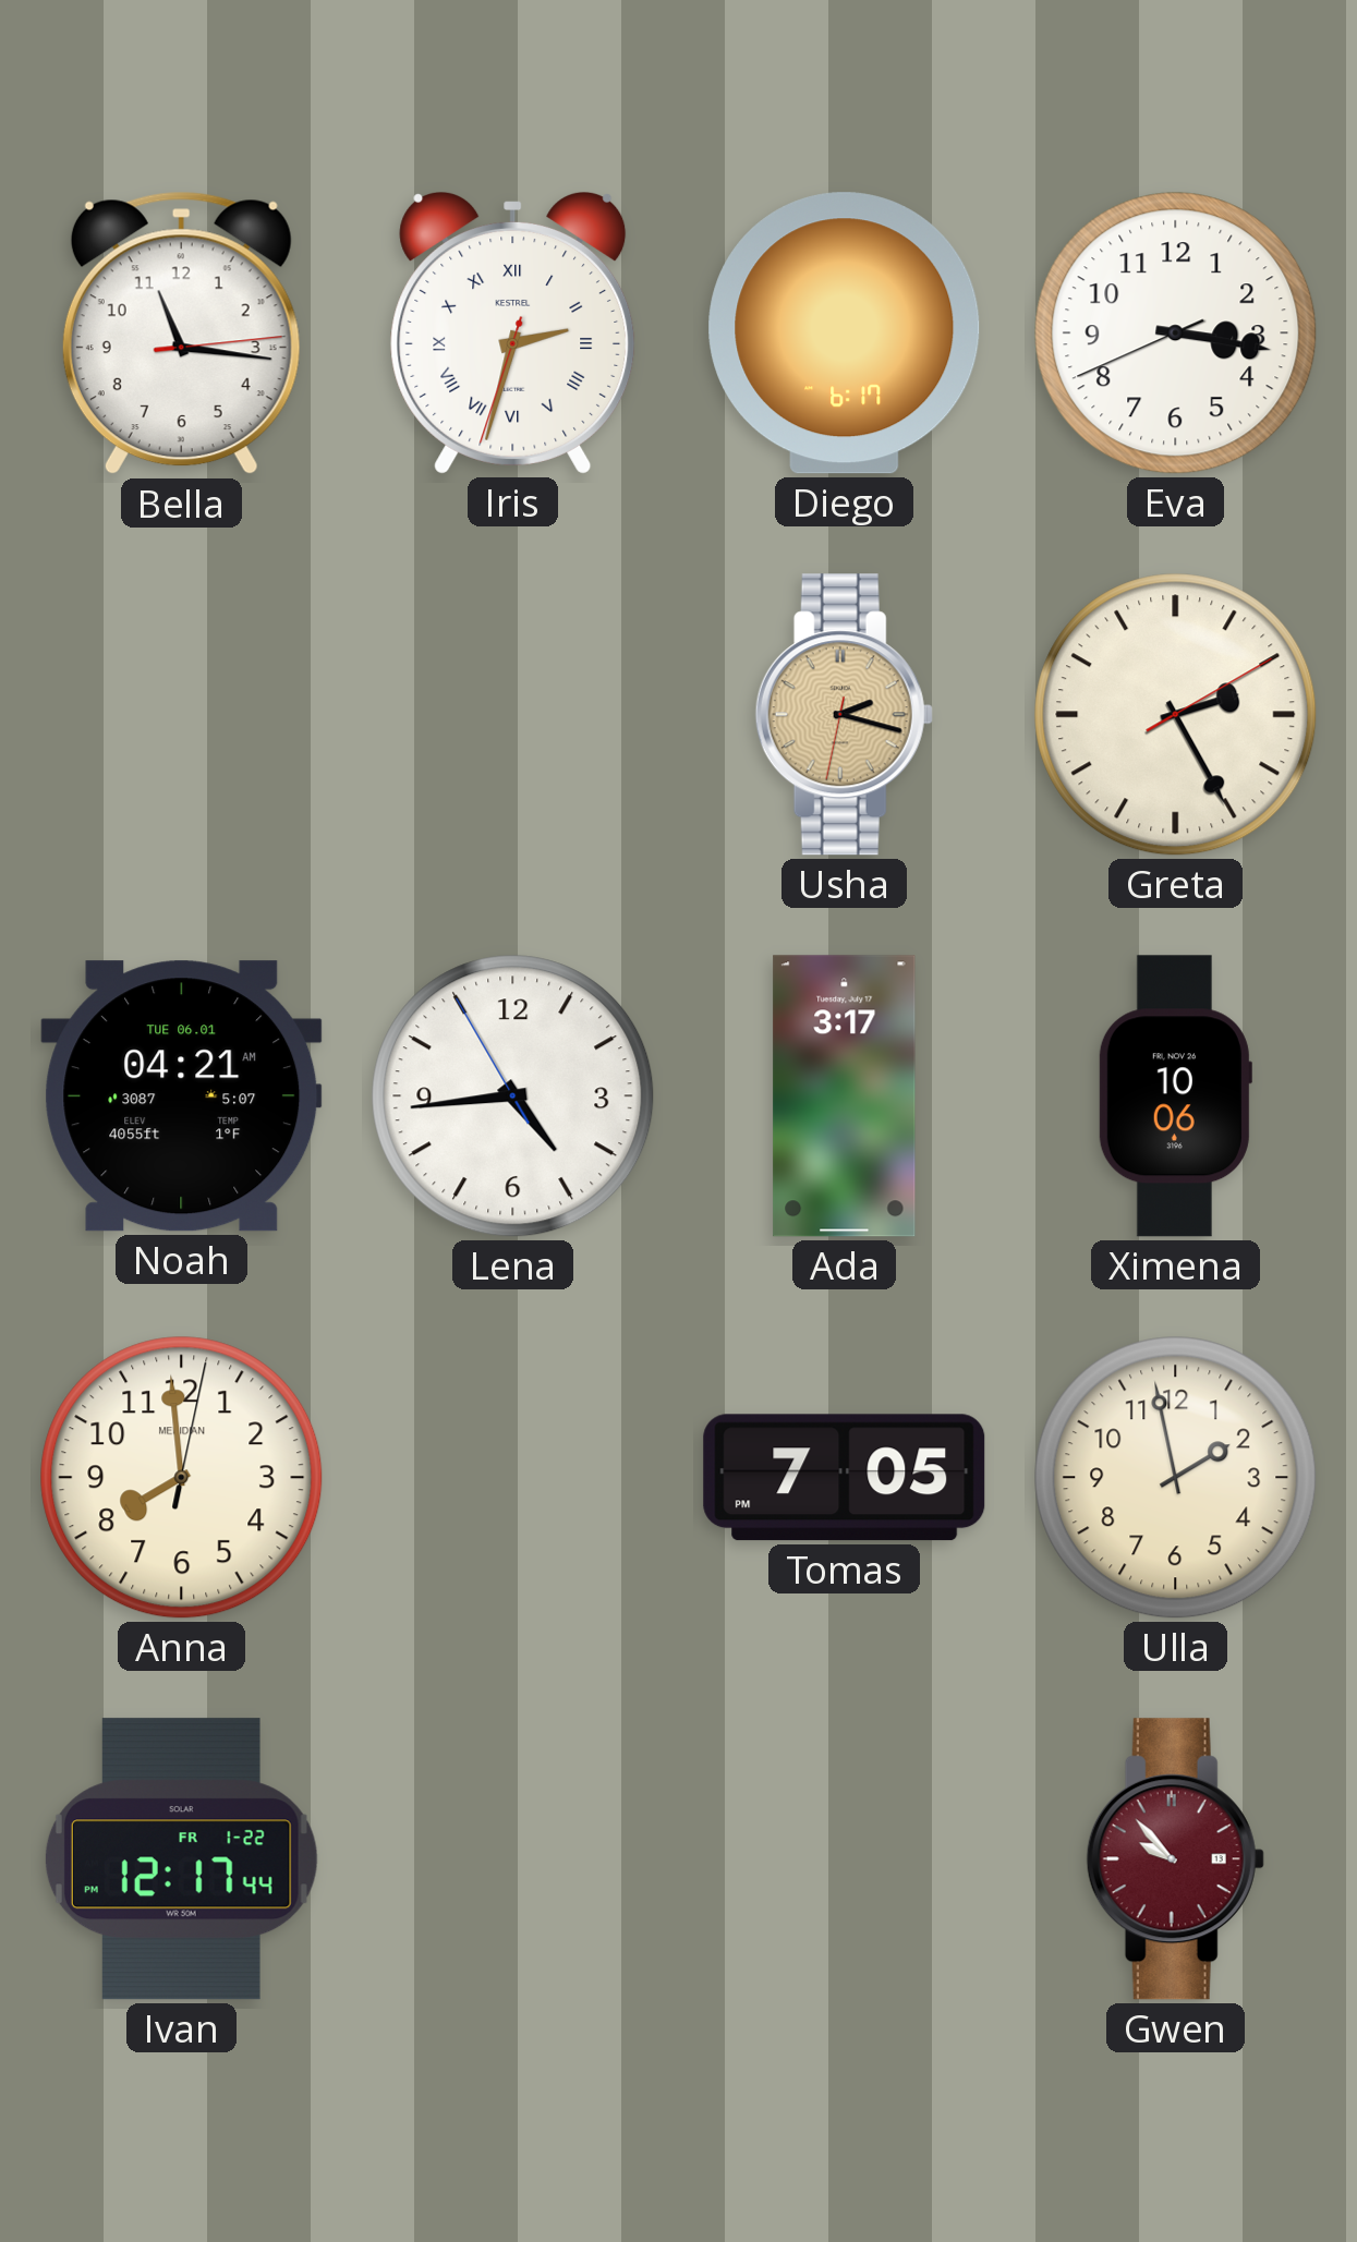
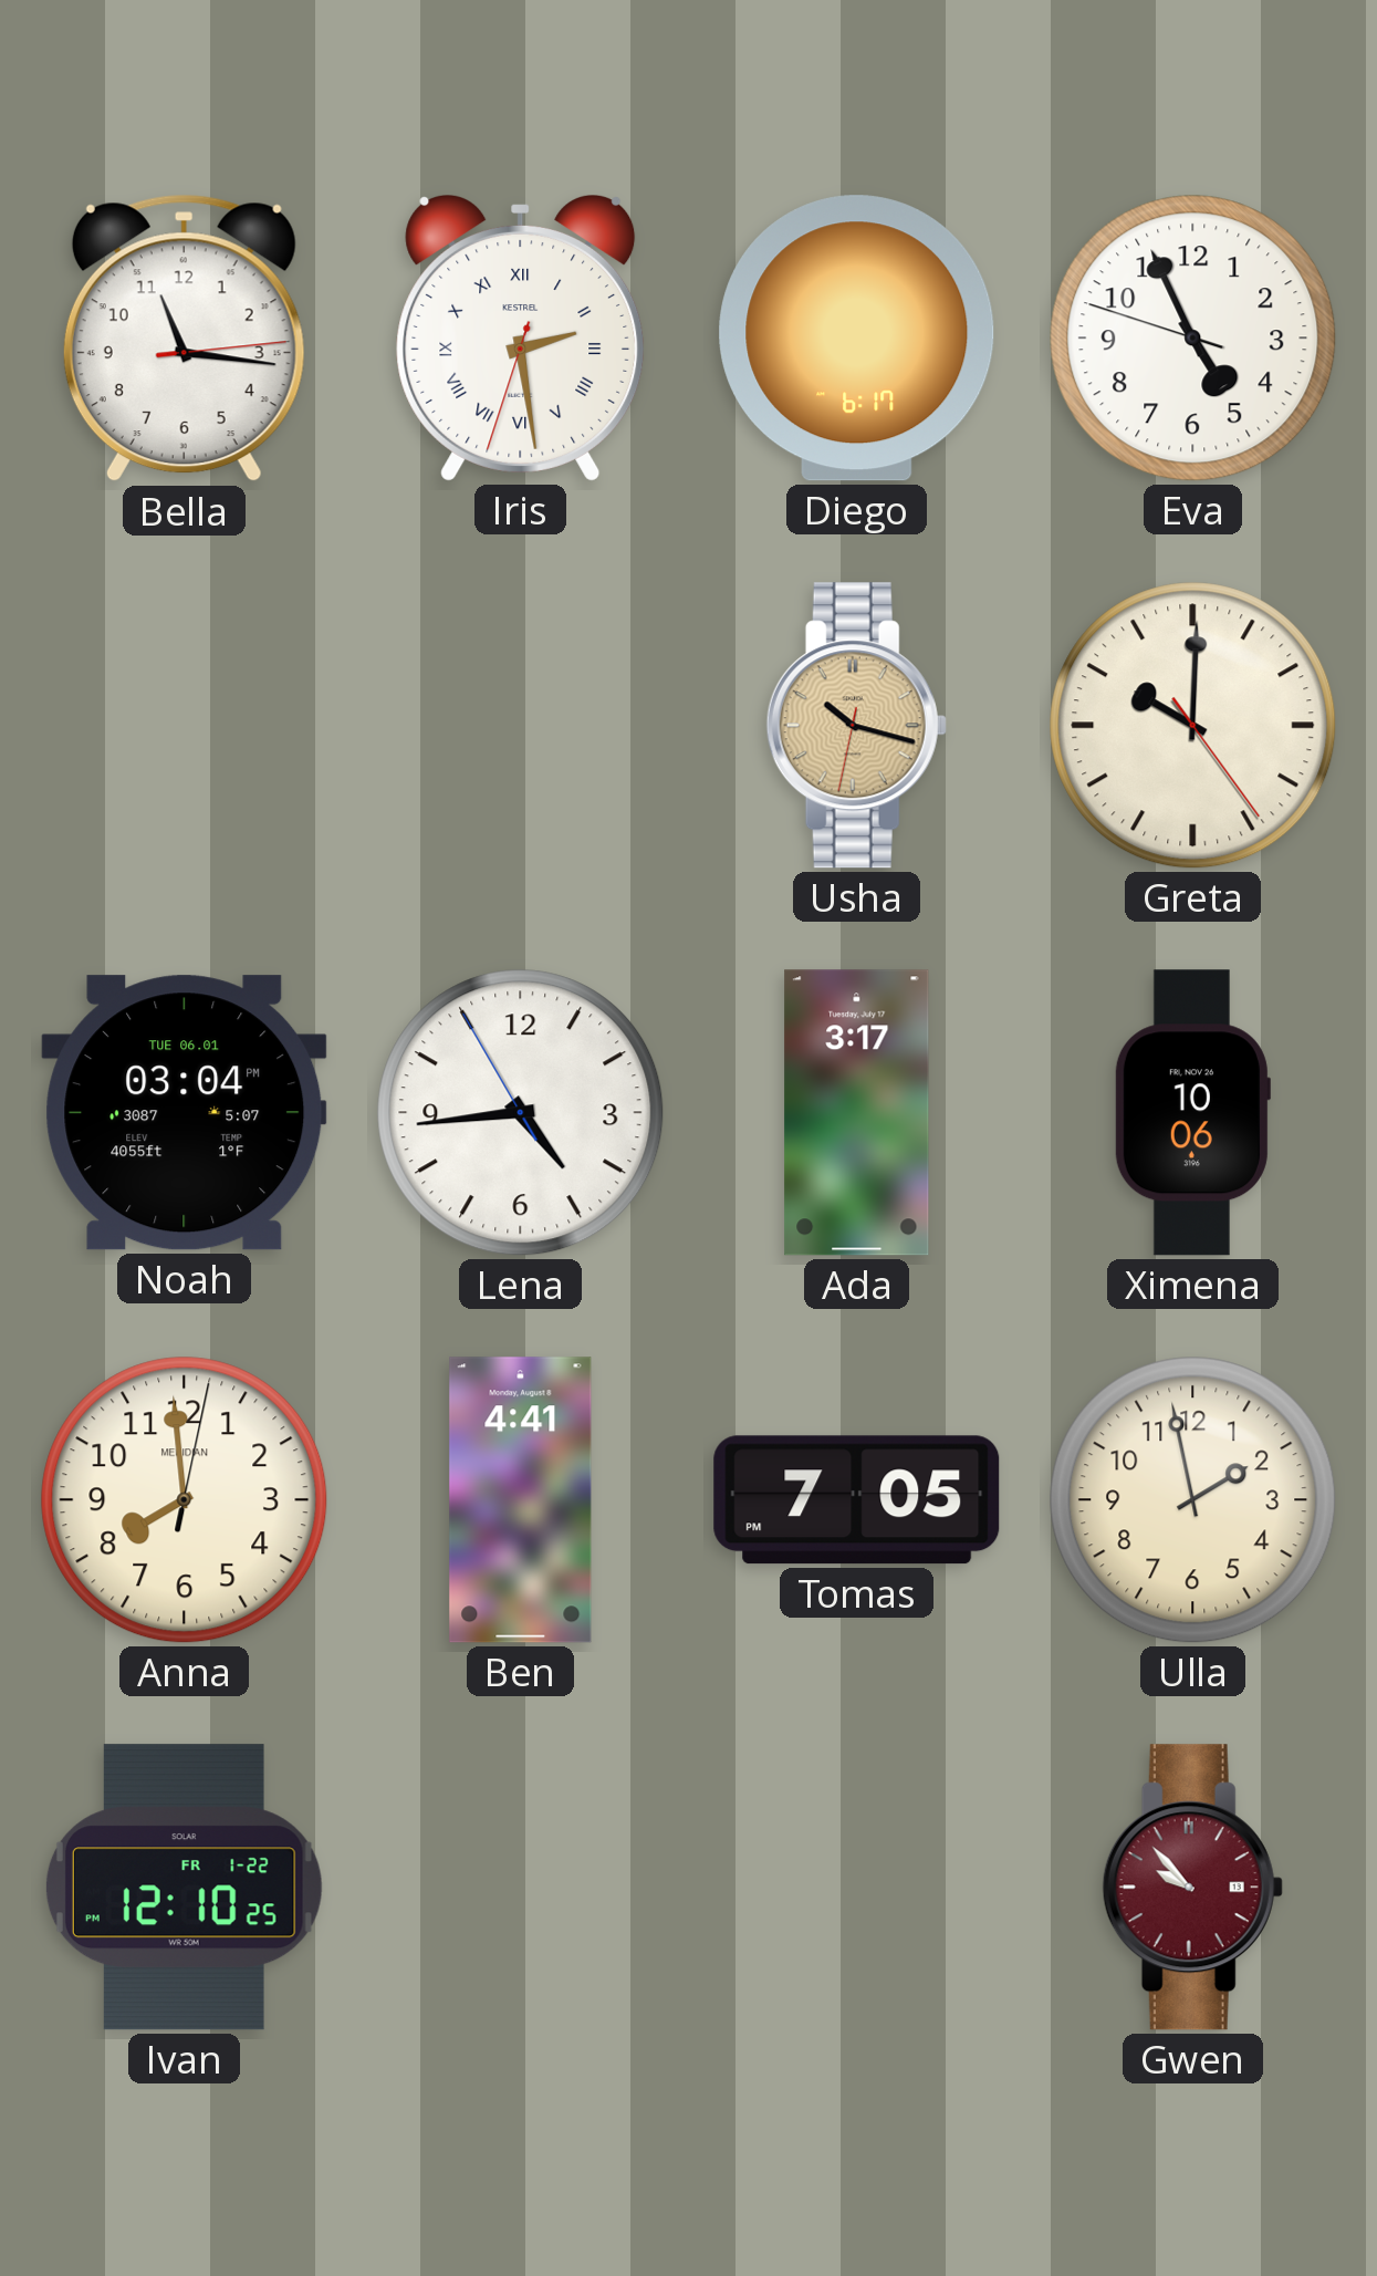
Iris: 2:32 -> 2:28
Eva: 3:16 -> 4:55
Usha: 2:17 -> 10:17
Greta: 2:25 -> 10:00
Noah: 04:21 -> 03:04
Ben: none -> 4:41
Ivan: 12:17 -> 12:10
